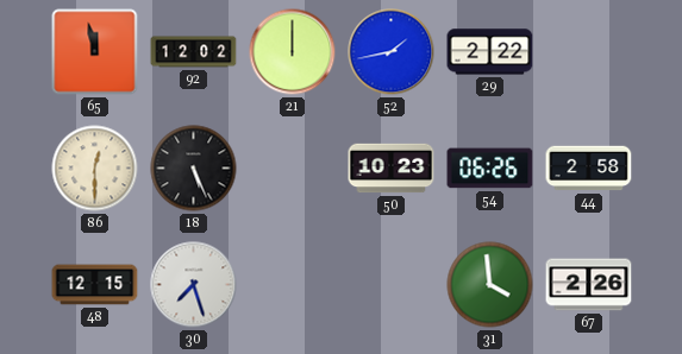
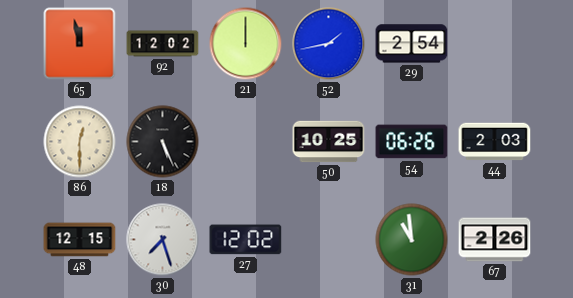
29: 2:22 -> 2:54
50: 10:23 -> 10:25
44: 2:58 -> 2:03
27: none -> 12:02
31: 3:59 -> 10:59
